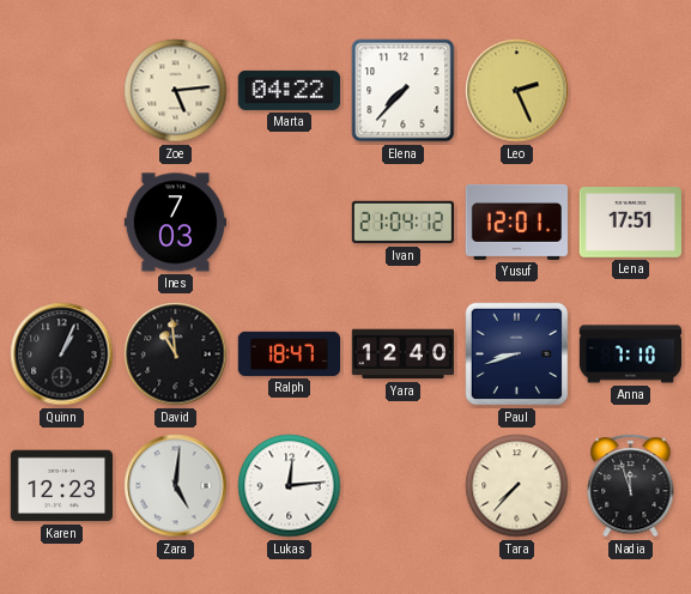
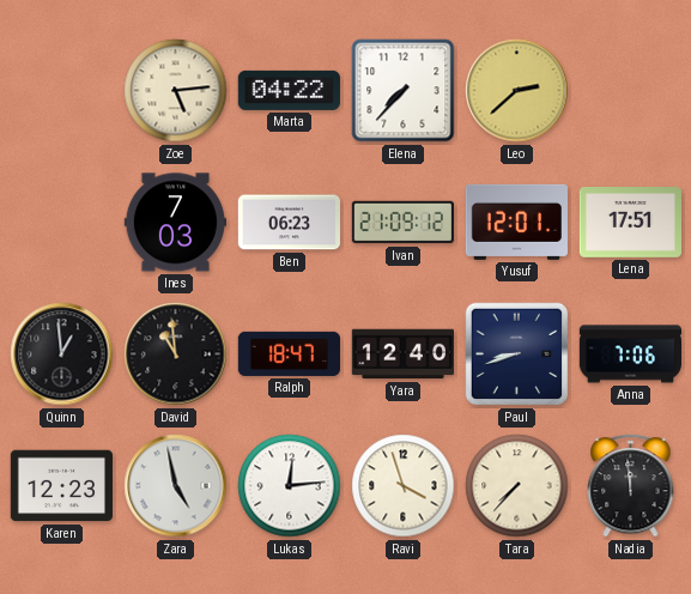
Leo: 2:26 -> 2:38
Ben: none -> 06:23
Ivan: 21:04 -> 21:09
Quinn: 1:04 -> 12:59
Anna: 7:10 -> 7:06
Zara: 5:01 -> 4:58
Ravi: none -> 3:57
Nadia: 11:57 -> 11:59
